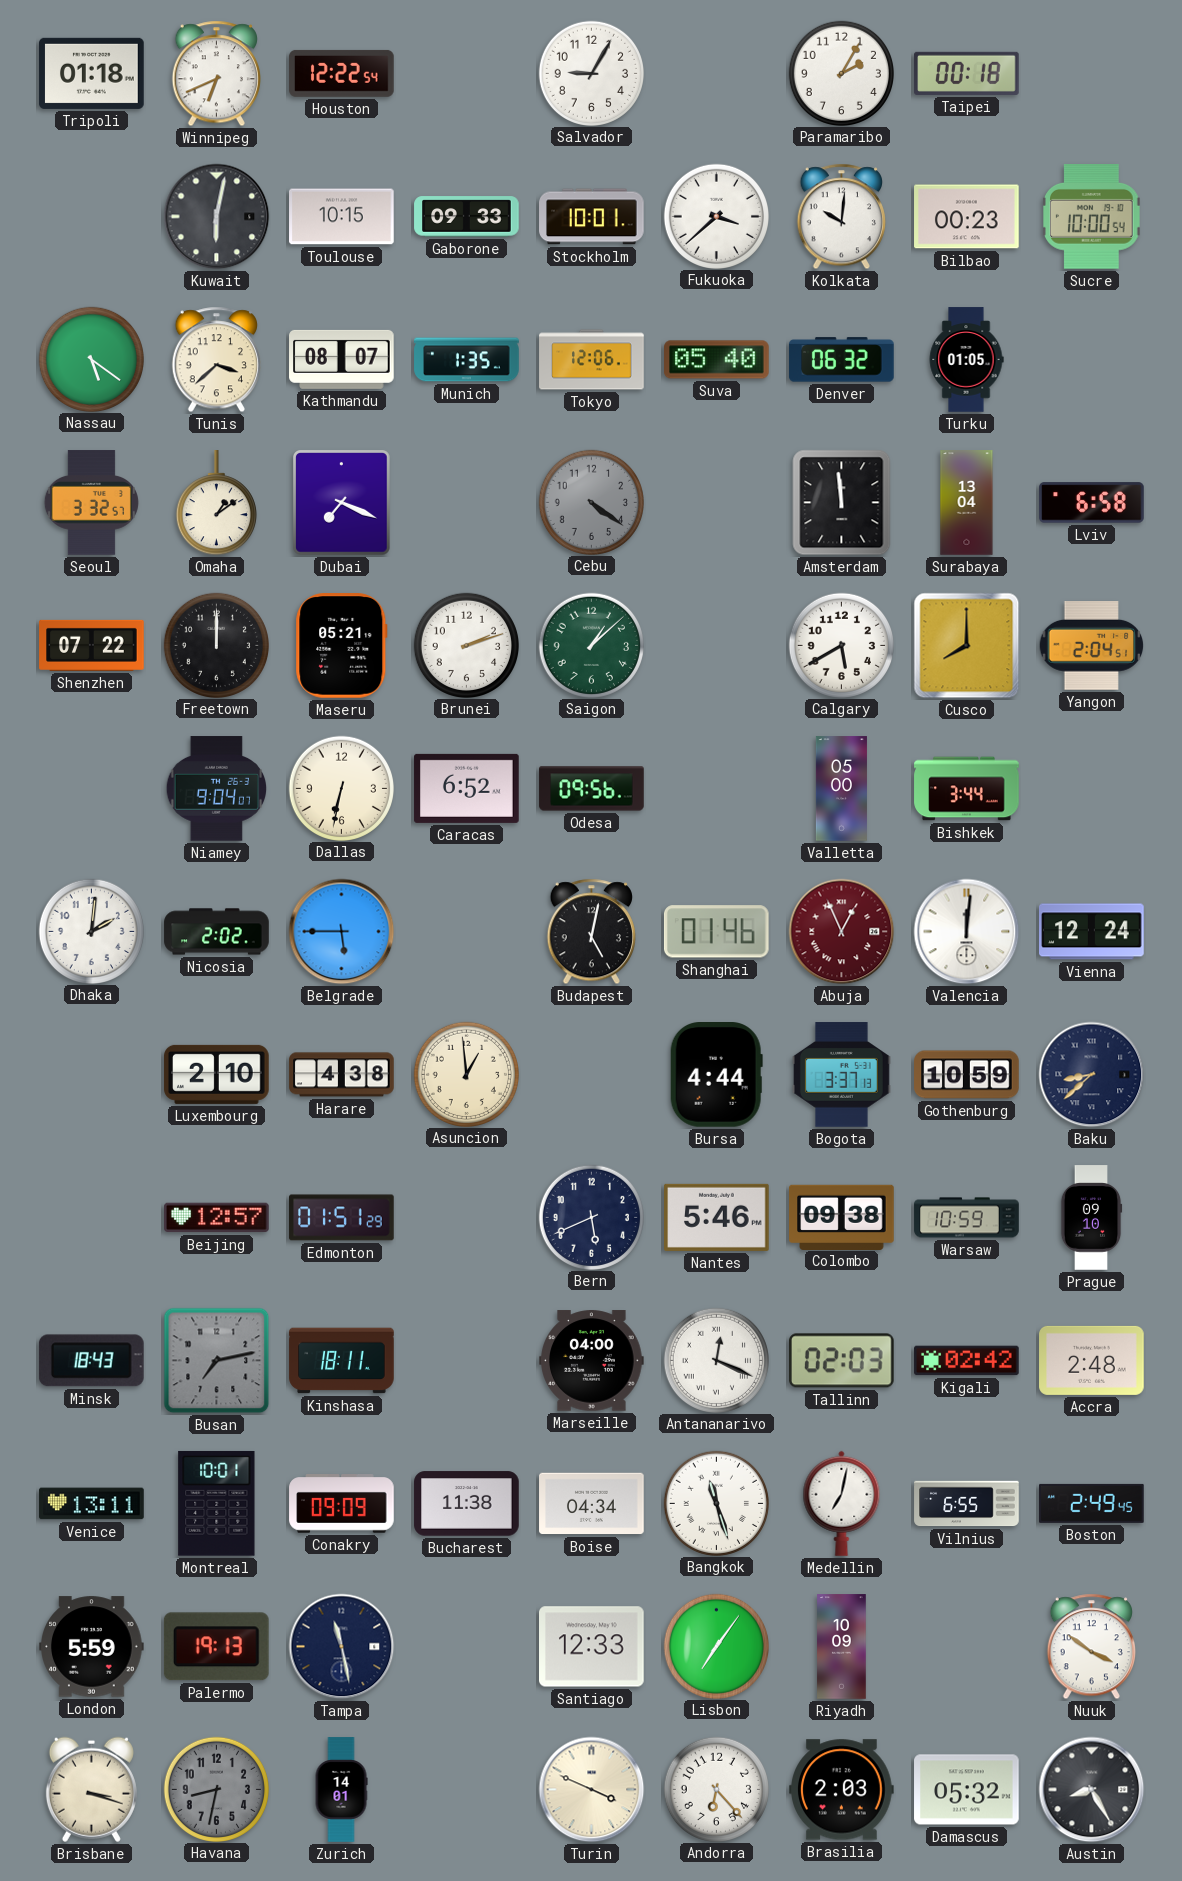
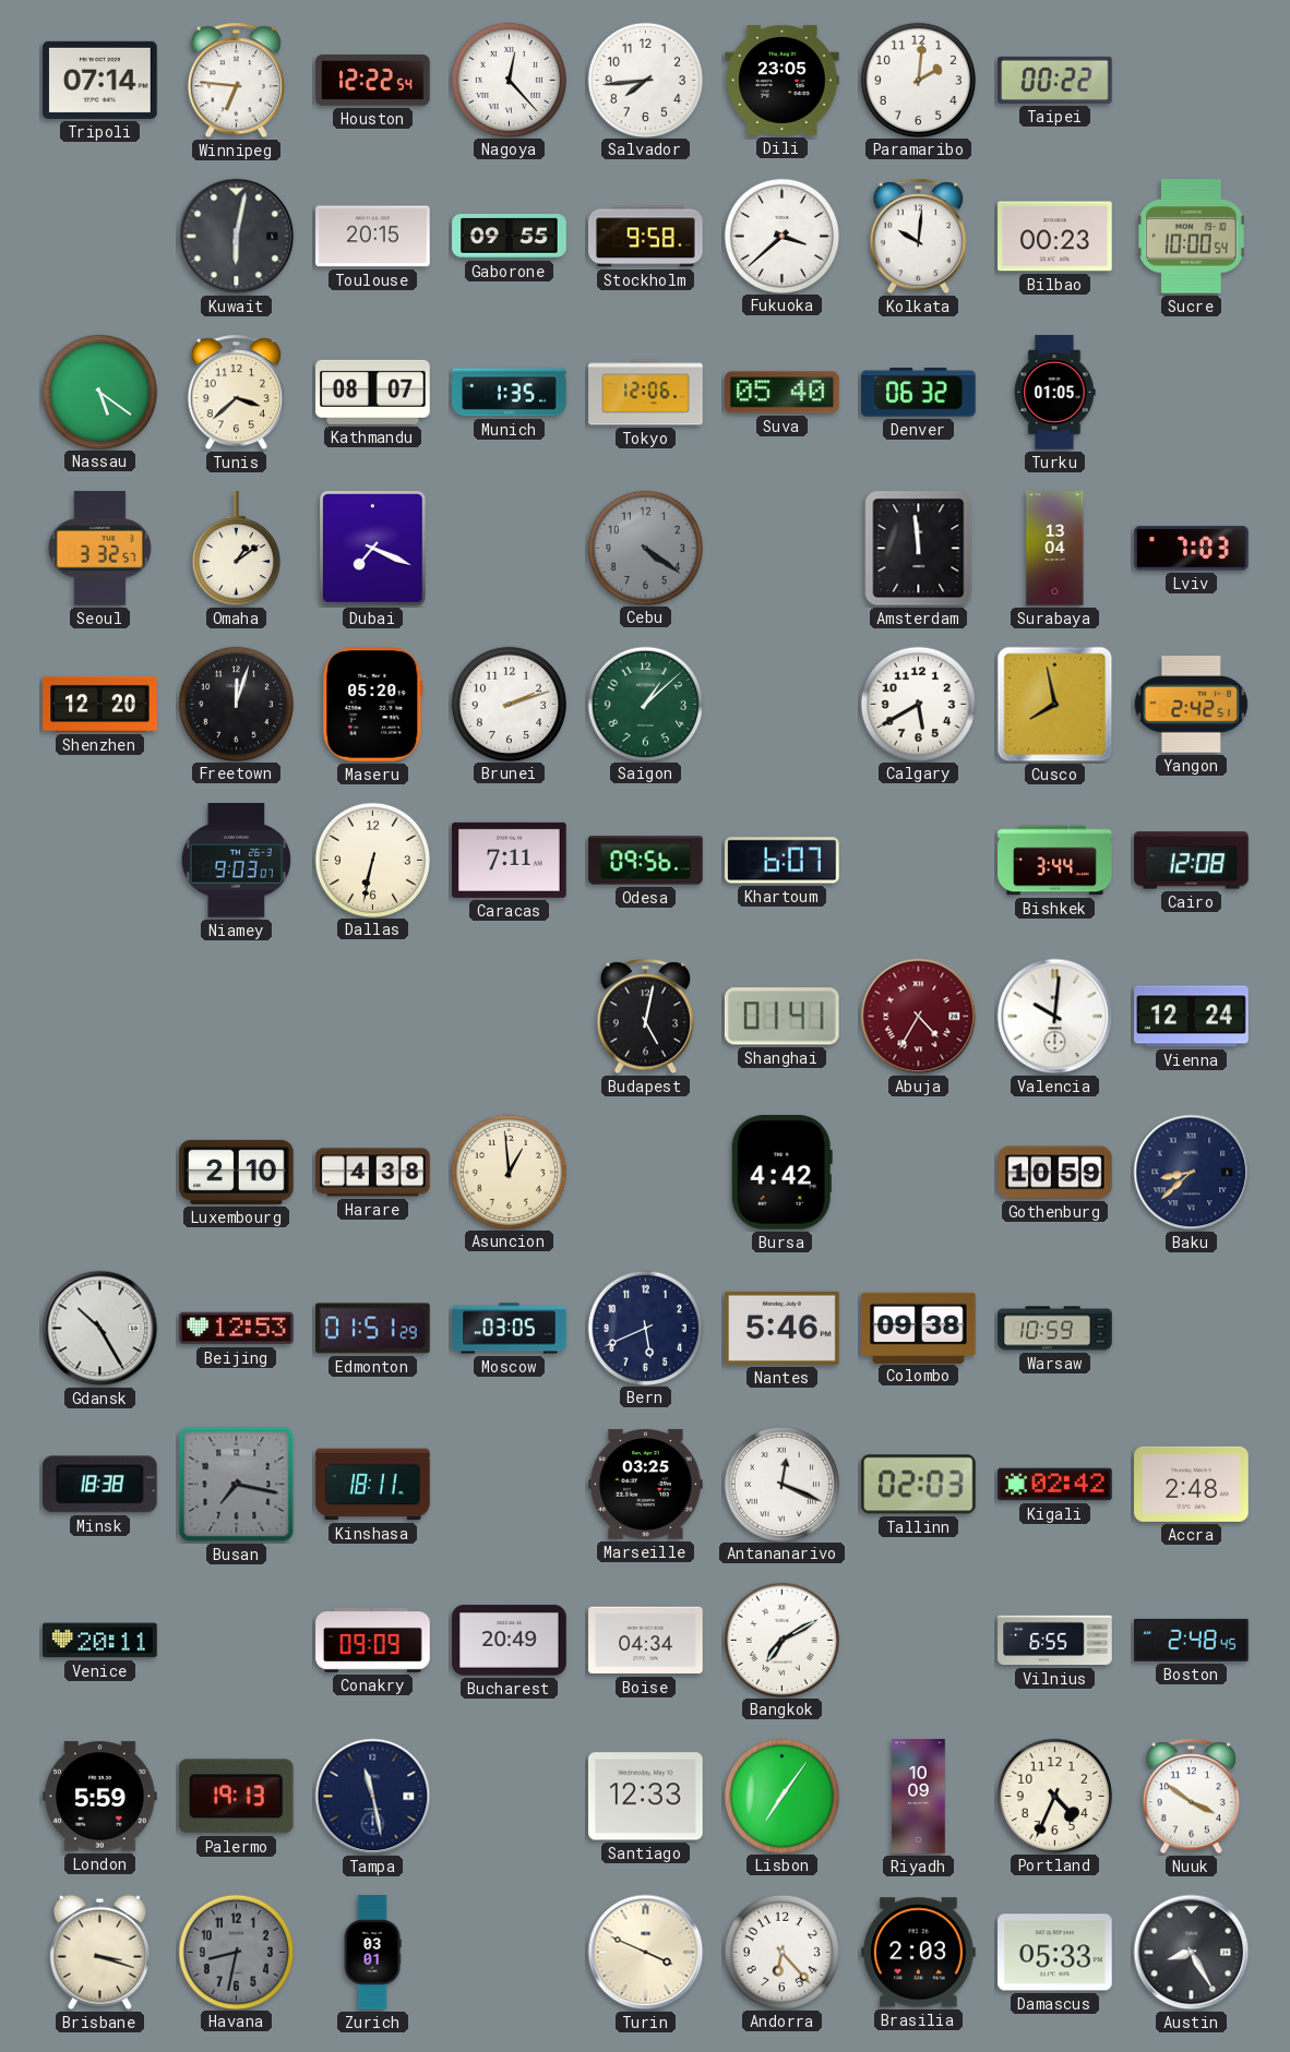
Tripoli: 01:18 -> 07:14
Winnipeg: 6:41 -> 6:46
Nagoya: none -> 12:23
Salvador: 9:05 -> 7:44
Dili: none -> 23:05
Paramaribo: 2:05 -> 2:01
Taipei: 00:18 -> 00:22
Toulouse: 10:15 -> 20:15
Gaborone: 09:33 -> 09:55
Stockholm: 10:01 -> 9:58
Lviv: 6:58 -> 7:03
Shenzhen: 07:22 -> 12:20
Freetown: 12:00 -> 12:03
Maseru: 05:21 -> 05:20
Cusco: 8:00 -> 7:58
Yangon: 2:04 -> 2:42
Niamey: 9:04 -> 9:03
Caracas: 6:52 -> 7:11
Khartoum: none -> 6:07
Valletta: 05:00 -> none
Cairo: none -> 12:08
Dhaka: 2:01 -> none
Nicosia: 2:02 -> none
Belgrade: 5:45 -> none
Shanghai: 01:46 -> 01:41
Abuja: 12:56 -> 4:35
Valencia: 12:01 -> 10:01
Bursa: 4:44 -> 4:42
Bogota: 3:37 -> none
Gdansk: none -> 10:25
Beijing: 12:57 -> 12:53
Moscow: none -> 03:05
Prague: 09:10 -> none
Minsk: 18:43 -> 18:38
Busan: 7:13 -> 7:17
Marseille: 04:00 -> 03:25
Venice: 13:11 -> 20:11
Montreal: 10:01 -> none
Bucharest: 11:38 -> 20:49
Bangkok: 11:27 -> 7:10
Medellin: 7:02 -> none
Boston: 2:49 -> 2:48
Portland: none -> 4:34
Zurich: 14:01 -> 03:01
Damascus: 05:32 -> 05:33
